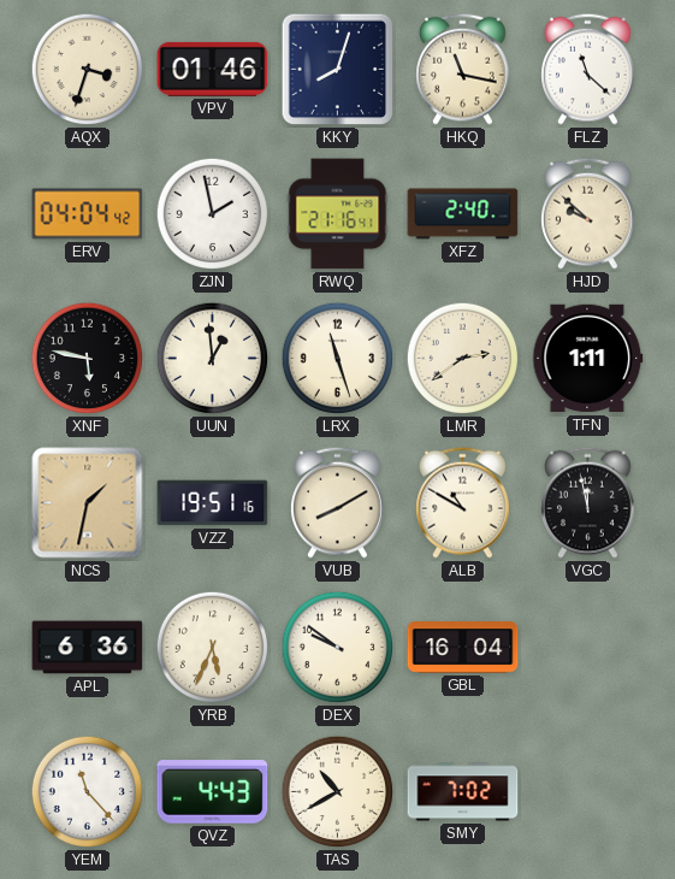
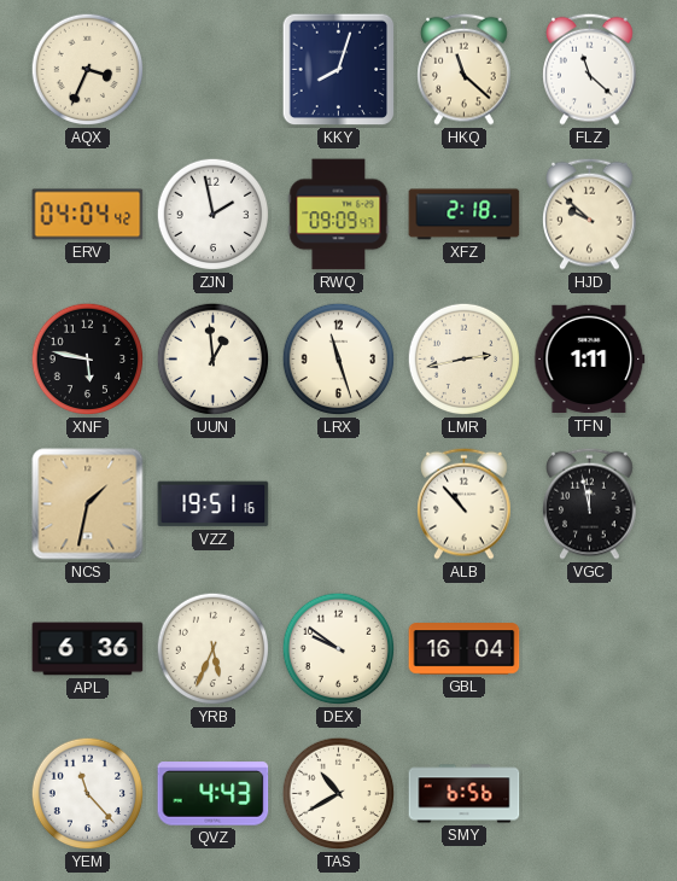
AQX: 3:33 -> 3:34
VPV: 01:46 -> none
HKQ: 11:17 -> 11:22
RWQ: 21:16 -> 09:09
XFZ: 2:40 -> 2:18
LMR: 2:39 -> 2:43
VUB: 8:10 -> none
ALB: 10:50 -> 10:53
SMY: 7:02 -> 6:56
